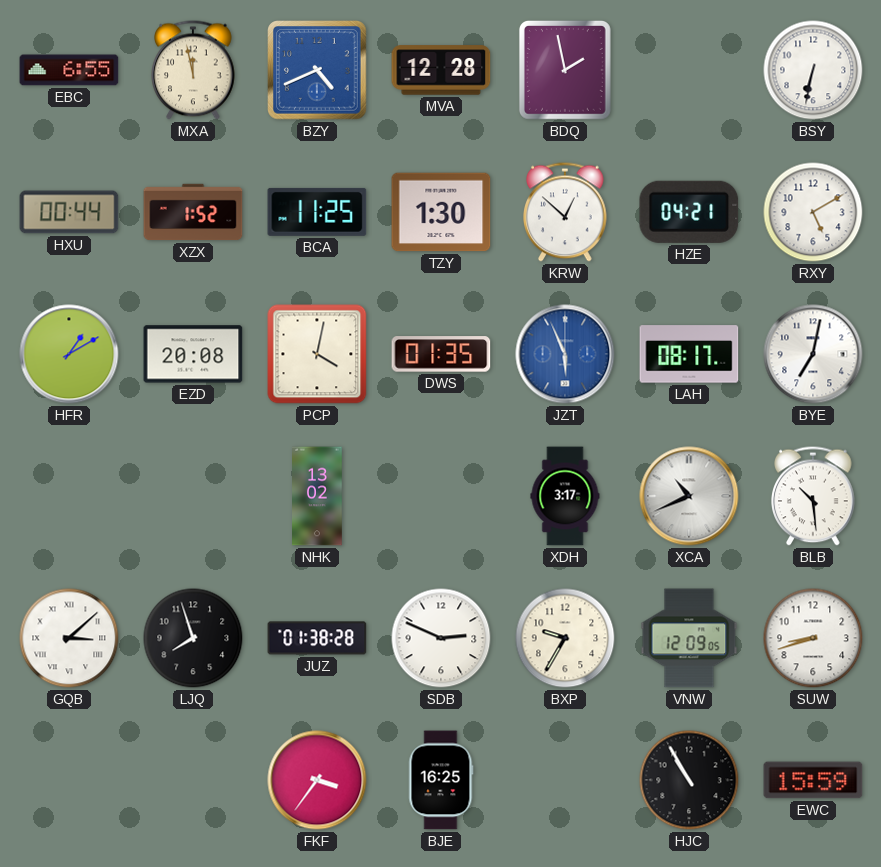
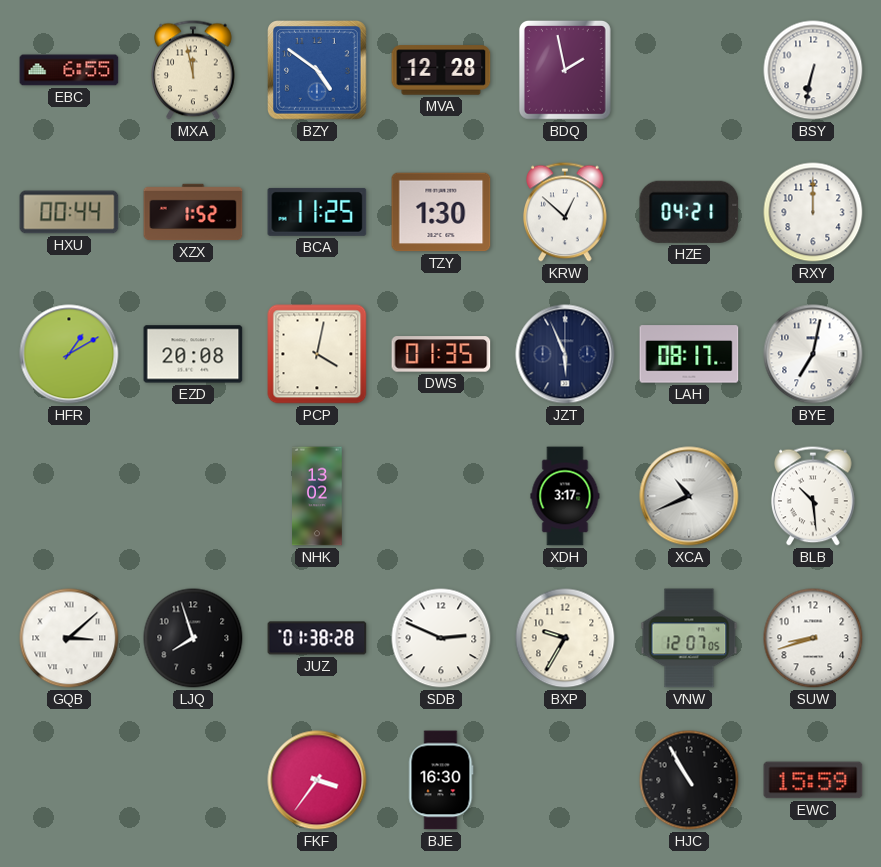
BZY: 4:41 -> 4:51
RXY: 5:10 -> 12:00
JZT dial: blue -> navy
VNW: 12:09 -> 12:07
BJE: 16:25 -> 16:30
